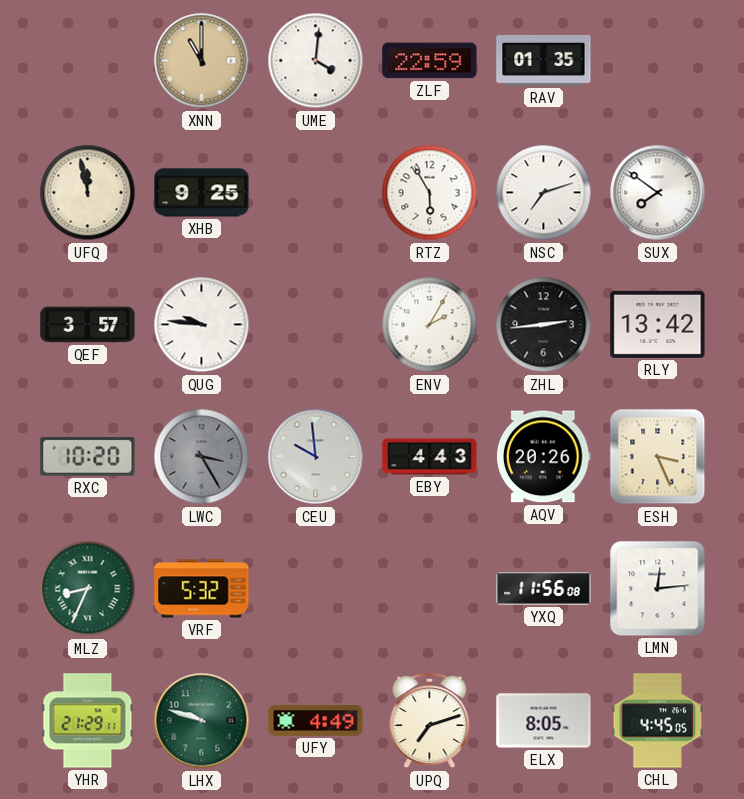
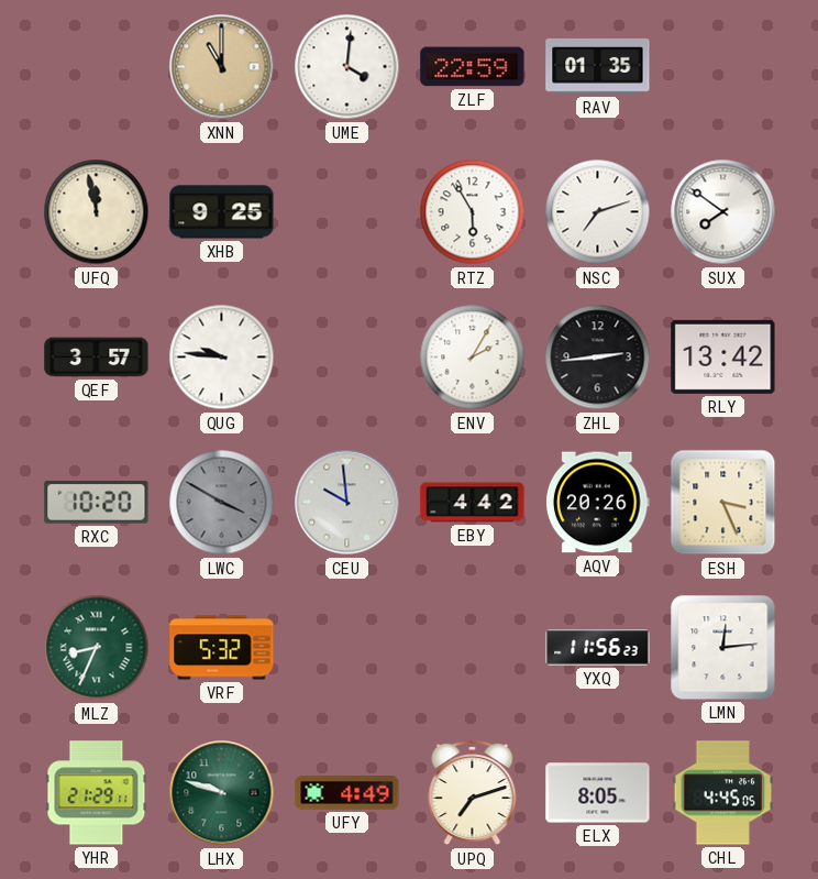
LWC: 3:25 -> 3:50
EBY: 4:43 -> 4:42
YXQ: 11:56:08 -> 11:56:23
